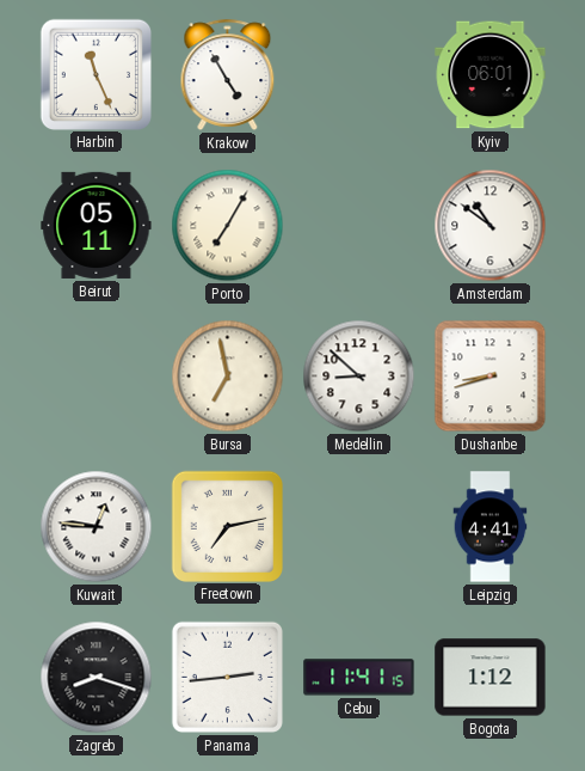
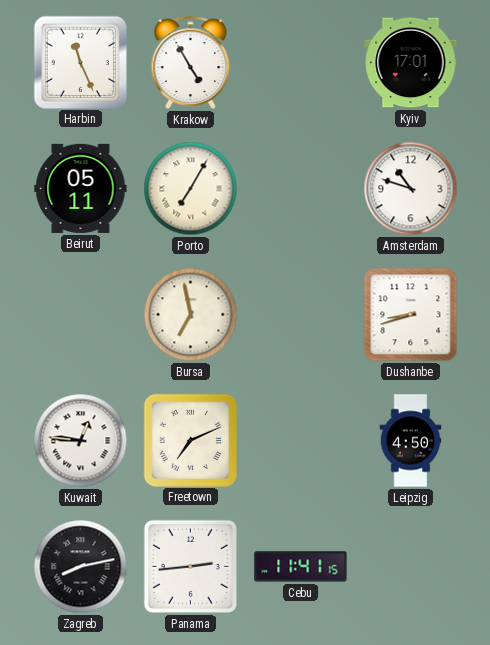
Kyiv: 06:01 -> 17:01
Amsterdam: 10:51 -> 10:48
Medellin: 8:52 -> none
Freetown: 7:13 -> 7:11
Leipzig: 4:41 -> 4:50
Zagreb: 8:18 -> 8:13
Bogota: 1:12 -> none
